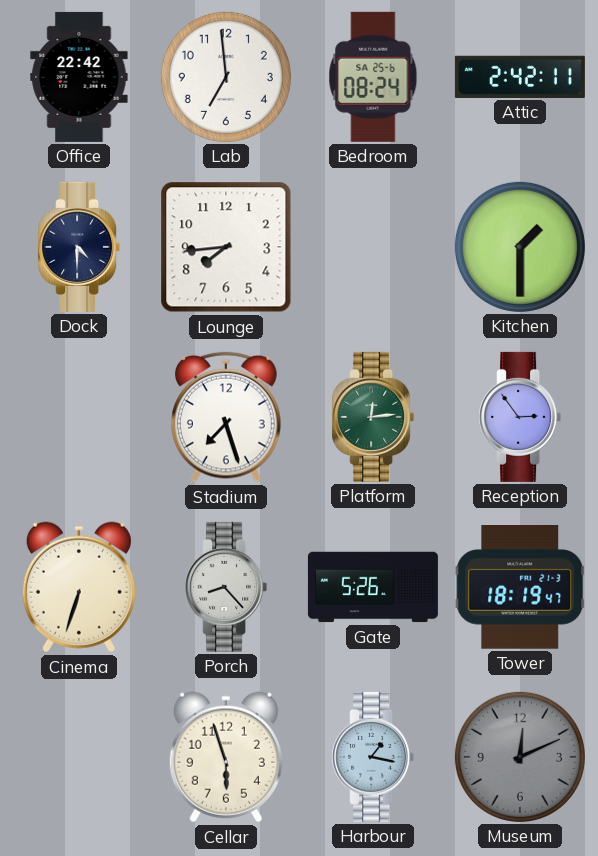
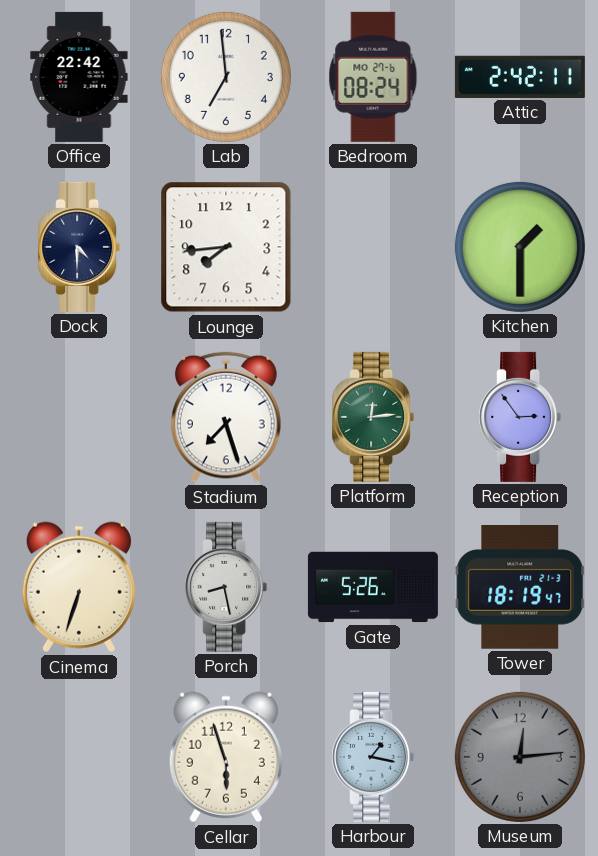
Bedroom date: SA 25-6 -> MO 27-6
Porch: 8:23 -> 8:28
Museum: 12:11 -> 12:14
